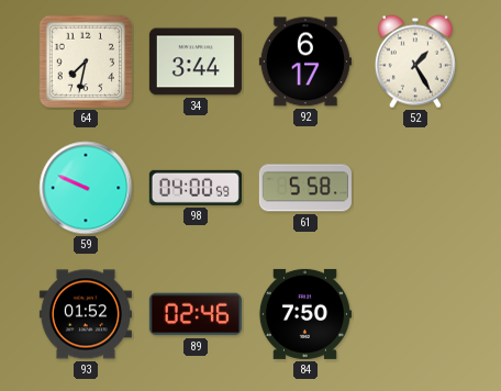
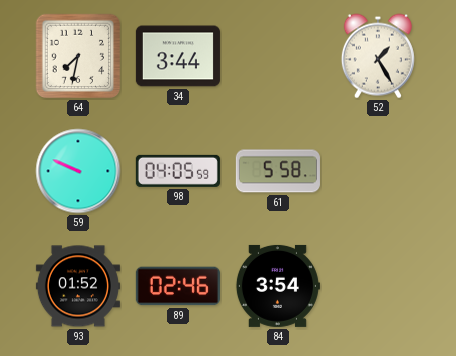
92: 6:17 -> none
98: 04:00 -> 04:05
84: 7:50 -> 3:54
